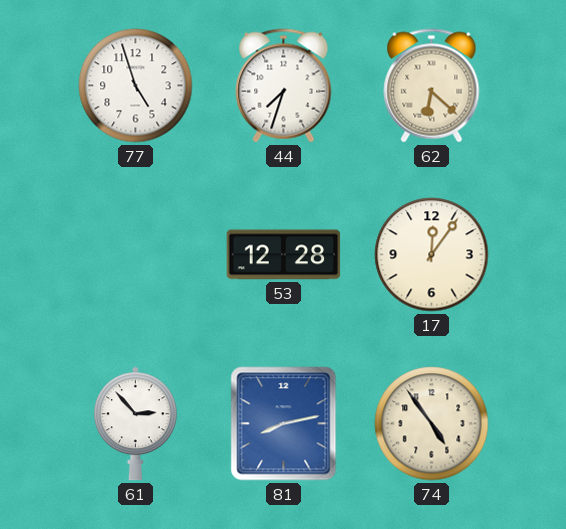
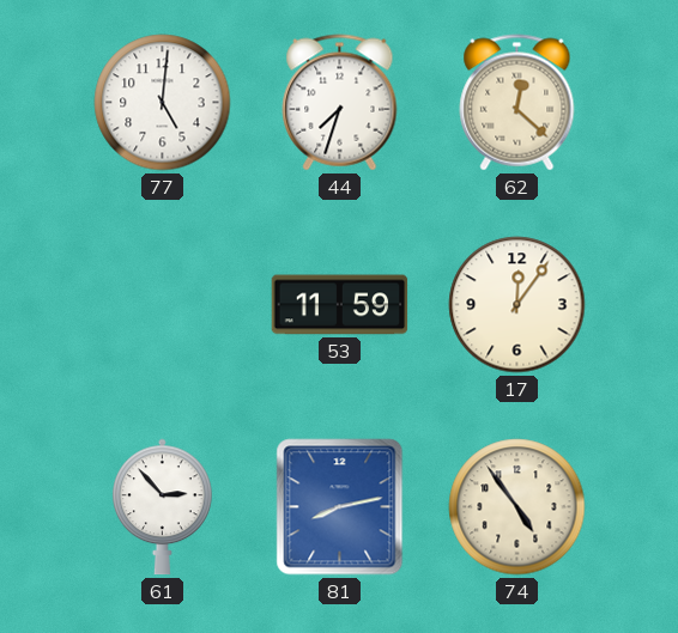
77: 4:57 -> 5:01
62: 6:22 -> 12:22
53: 12:28 -> 11:59
